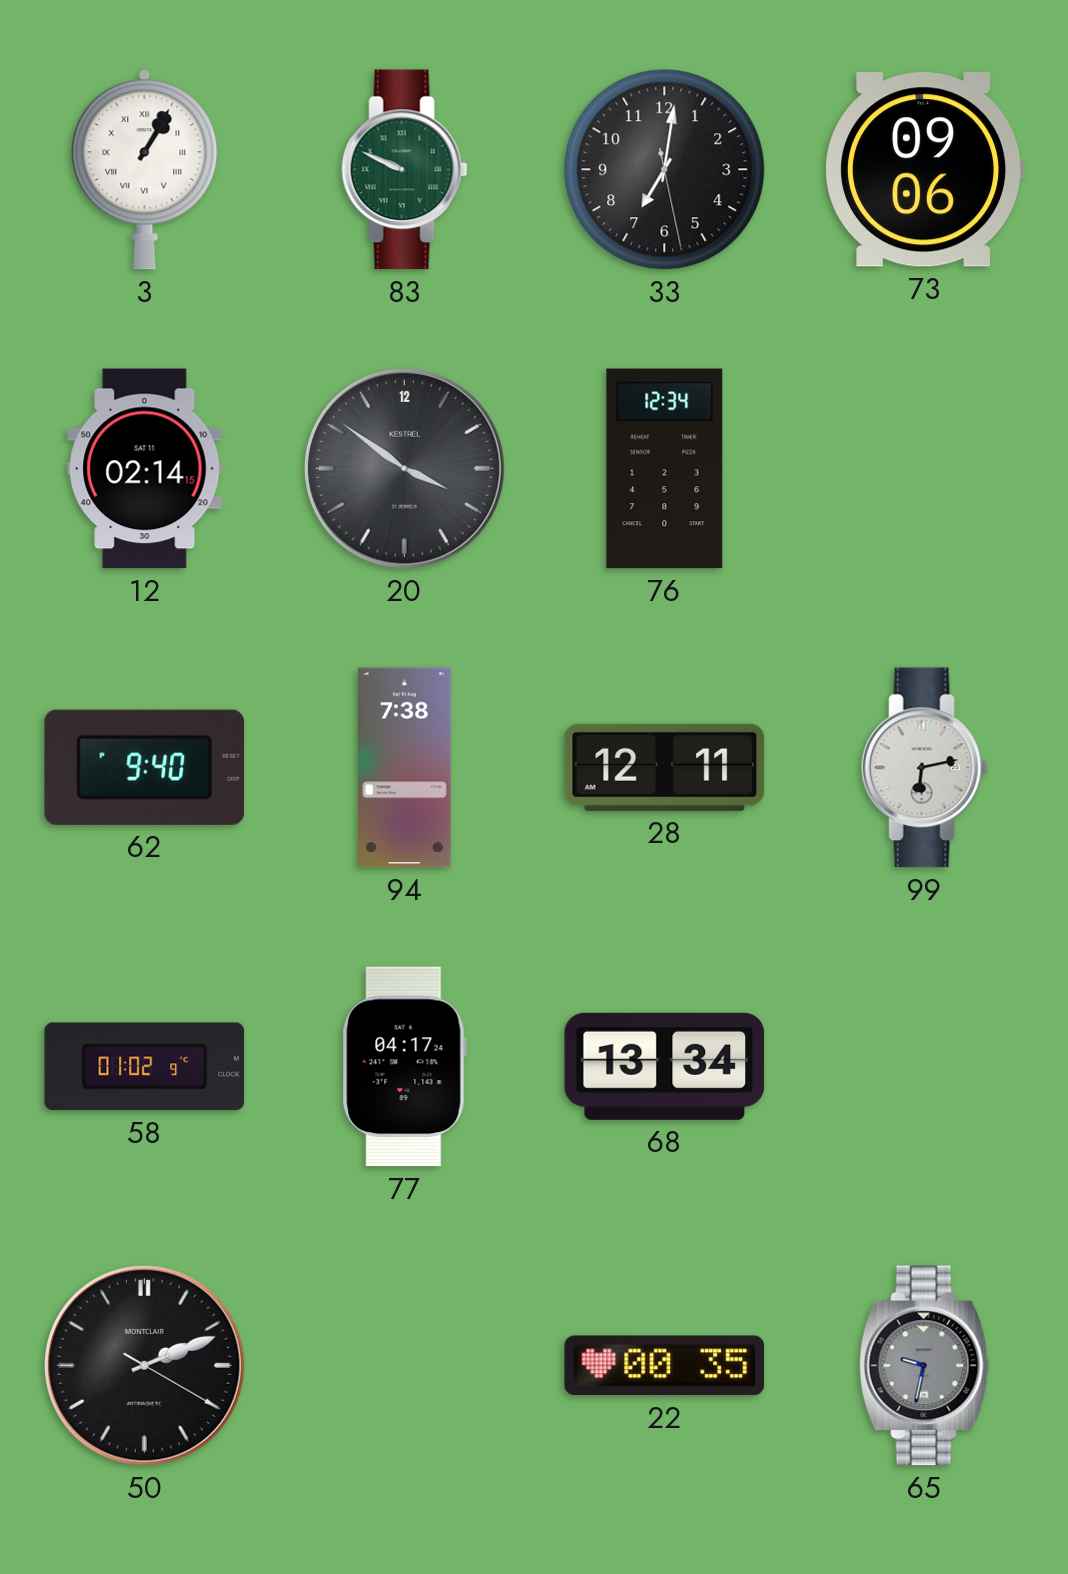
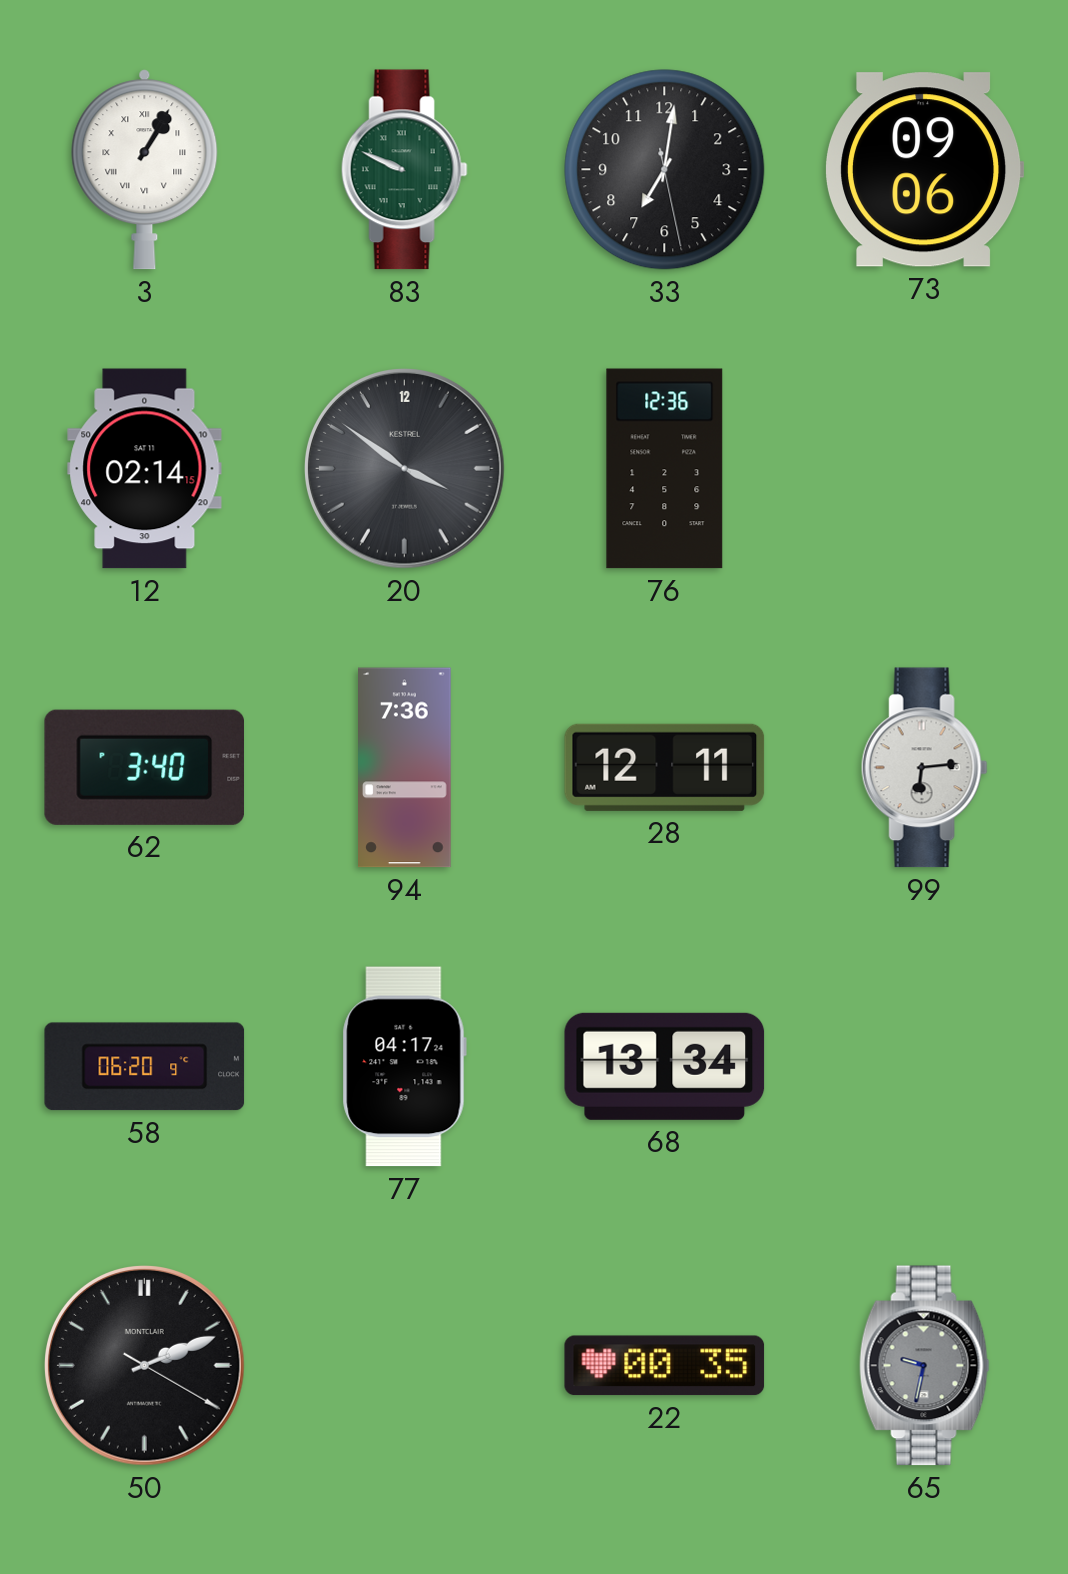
76: 12:34 -> 12:36
62: 9:40 -> 3:40
94: 7:38 -> 7:36
99: 6:13 -> 6:14
58: 01:02 -> 06:20
